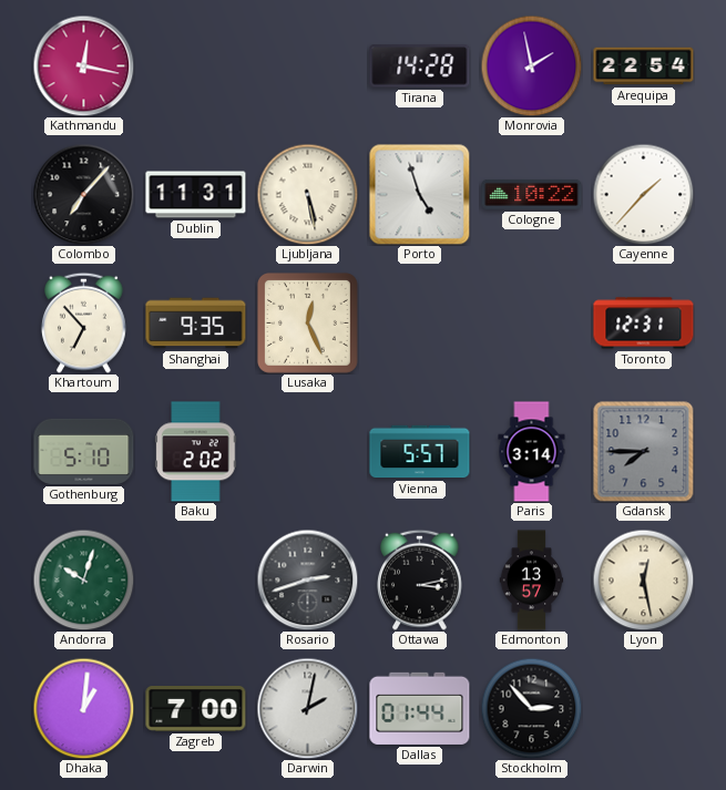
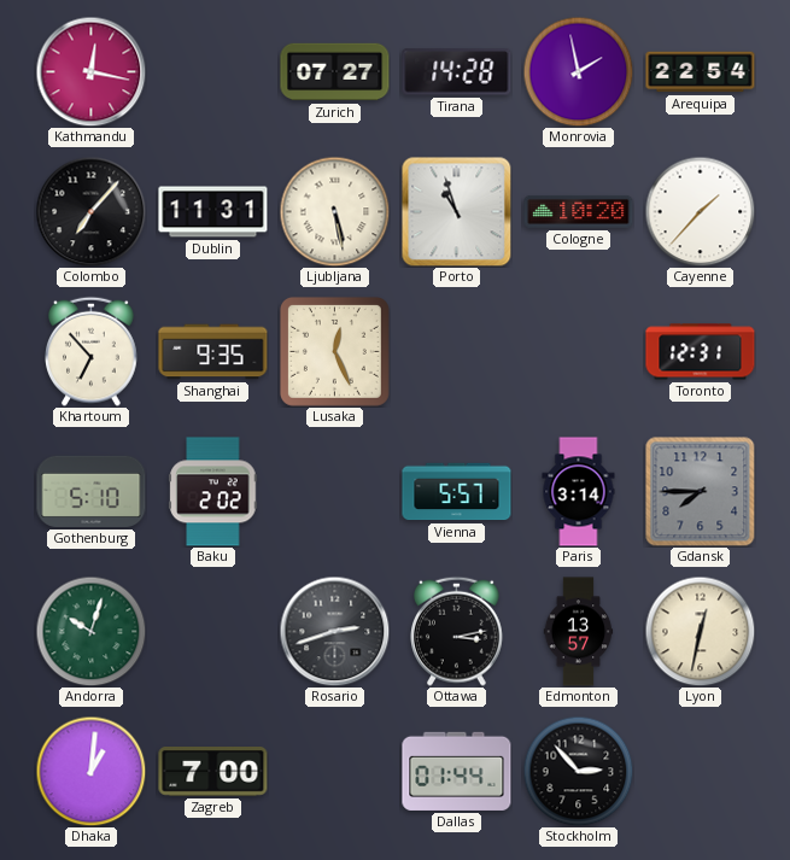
Zurich: none -> 07:27
Porto: 4:57 -> 10:57
Cologne: 10:22 -> 10:20
Lyon: 12:28 -> 12:32
Darwin: 2:02 -> none
